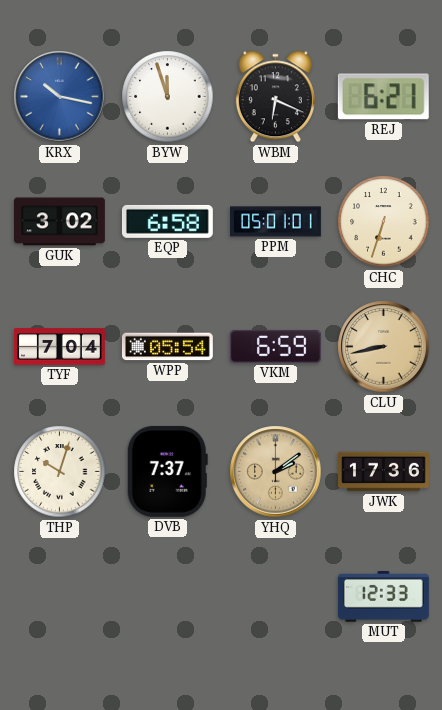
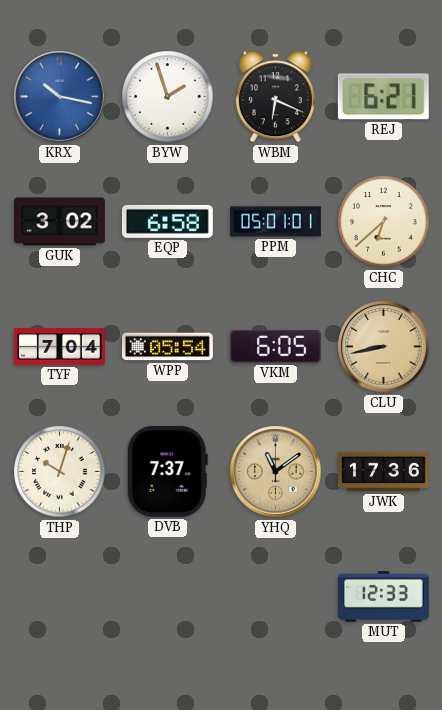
BYW: 11:57 -> 1:57
CHC: 6:33 -> 6:38
VKM: 6:59 -> 6:05
YHQ: 2:09 -> 11:09
